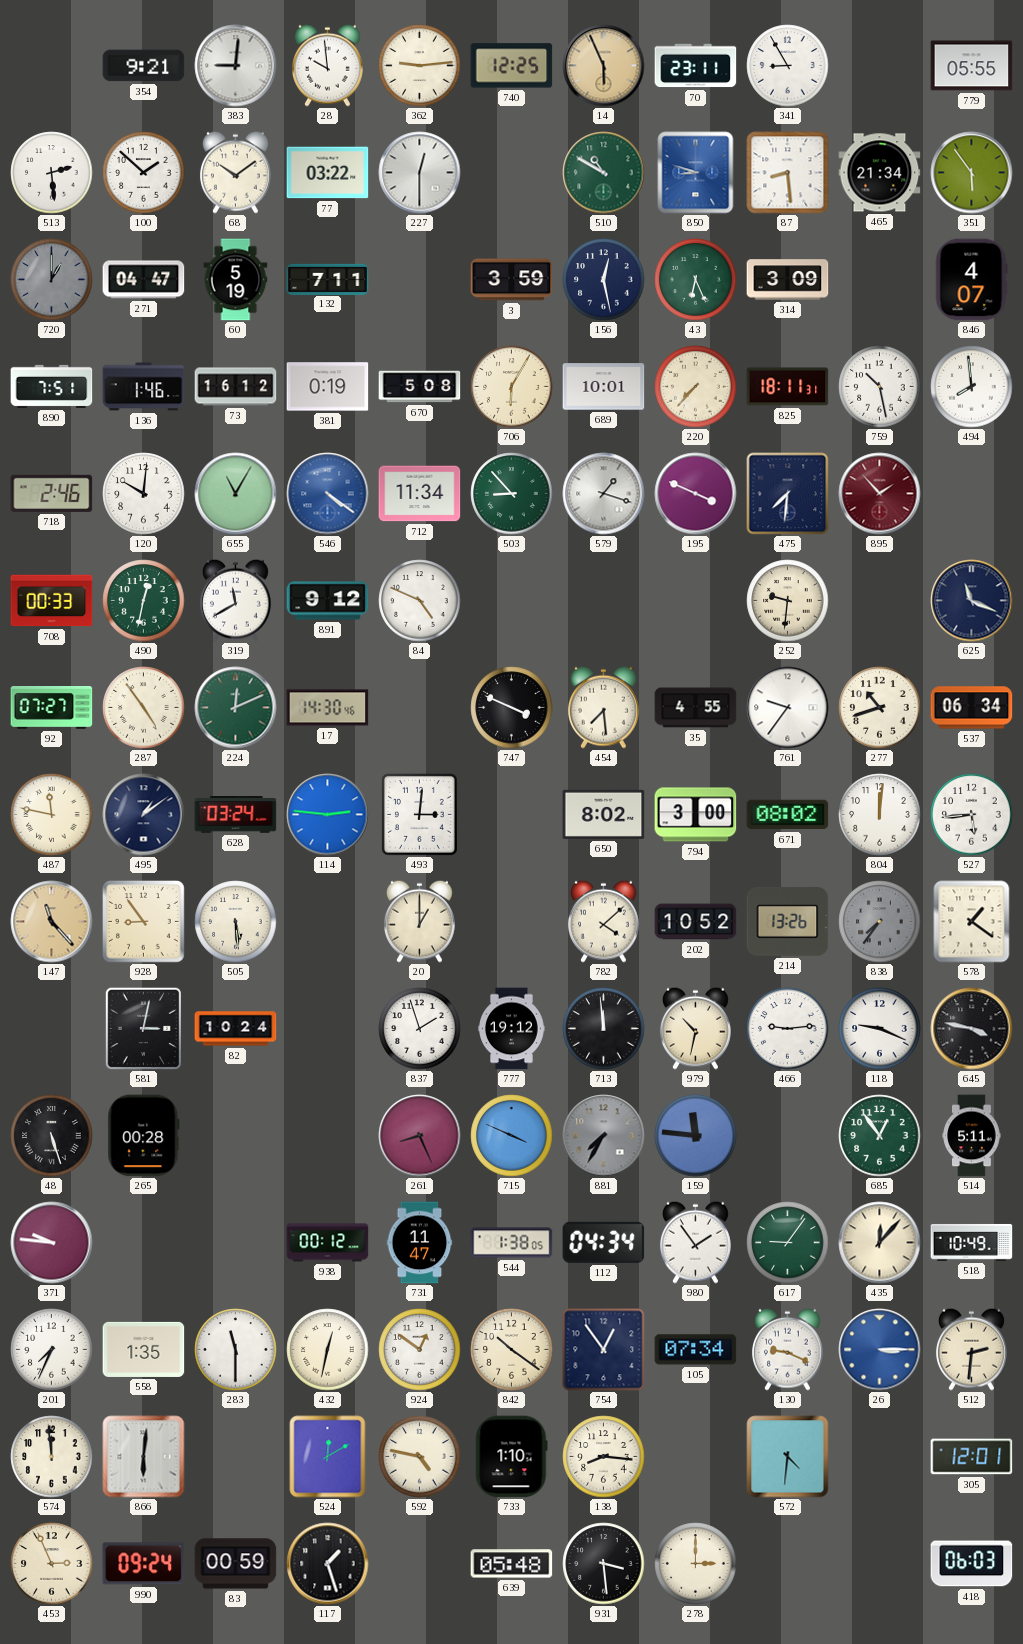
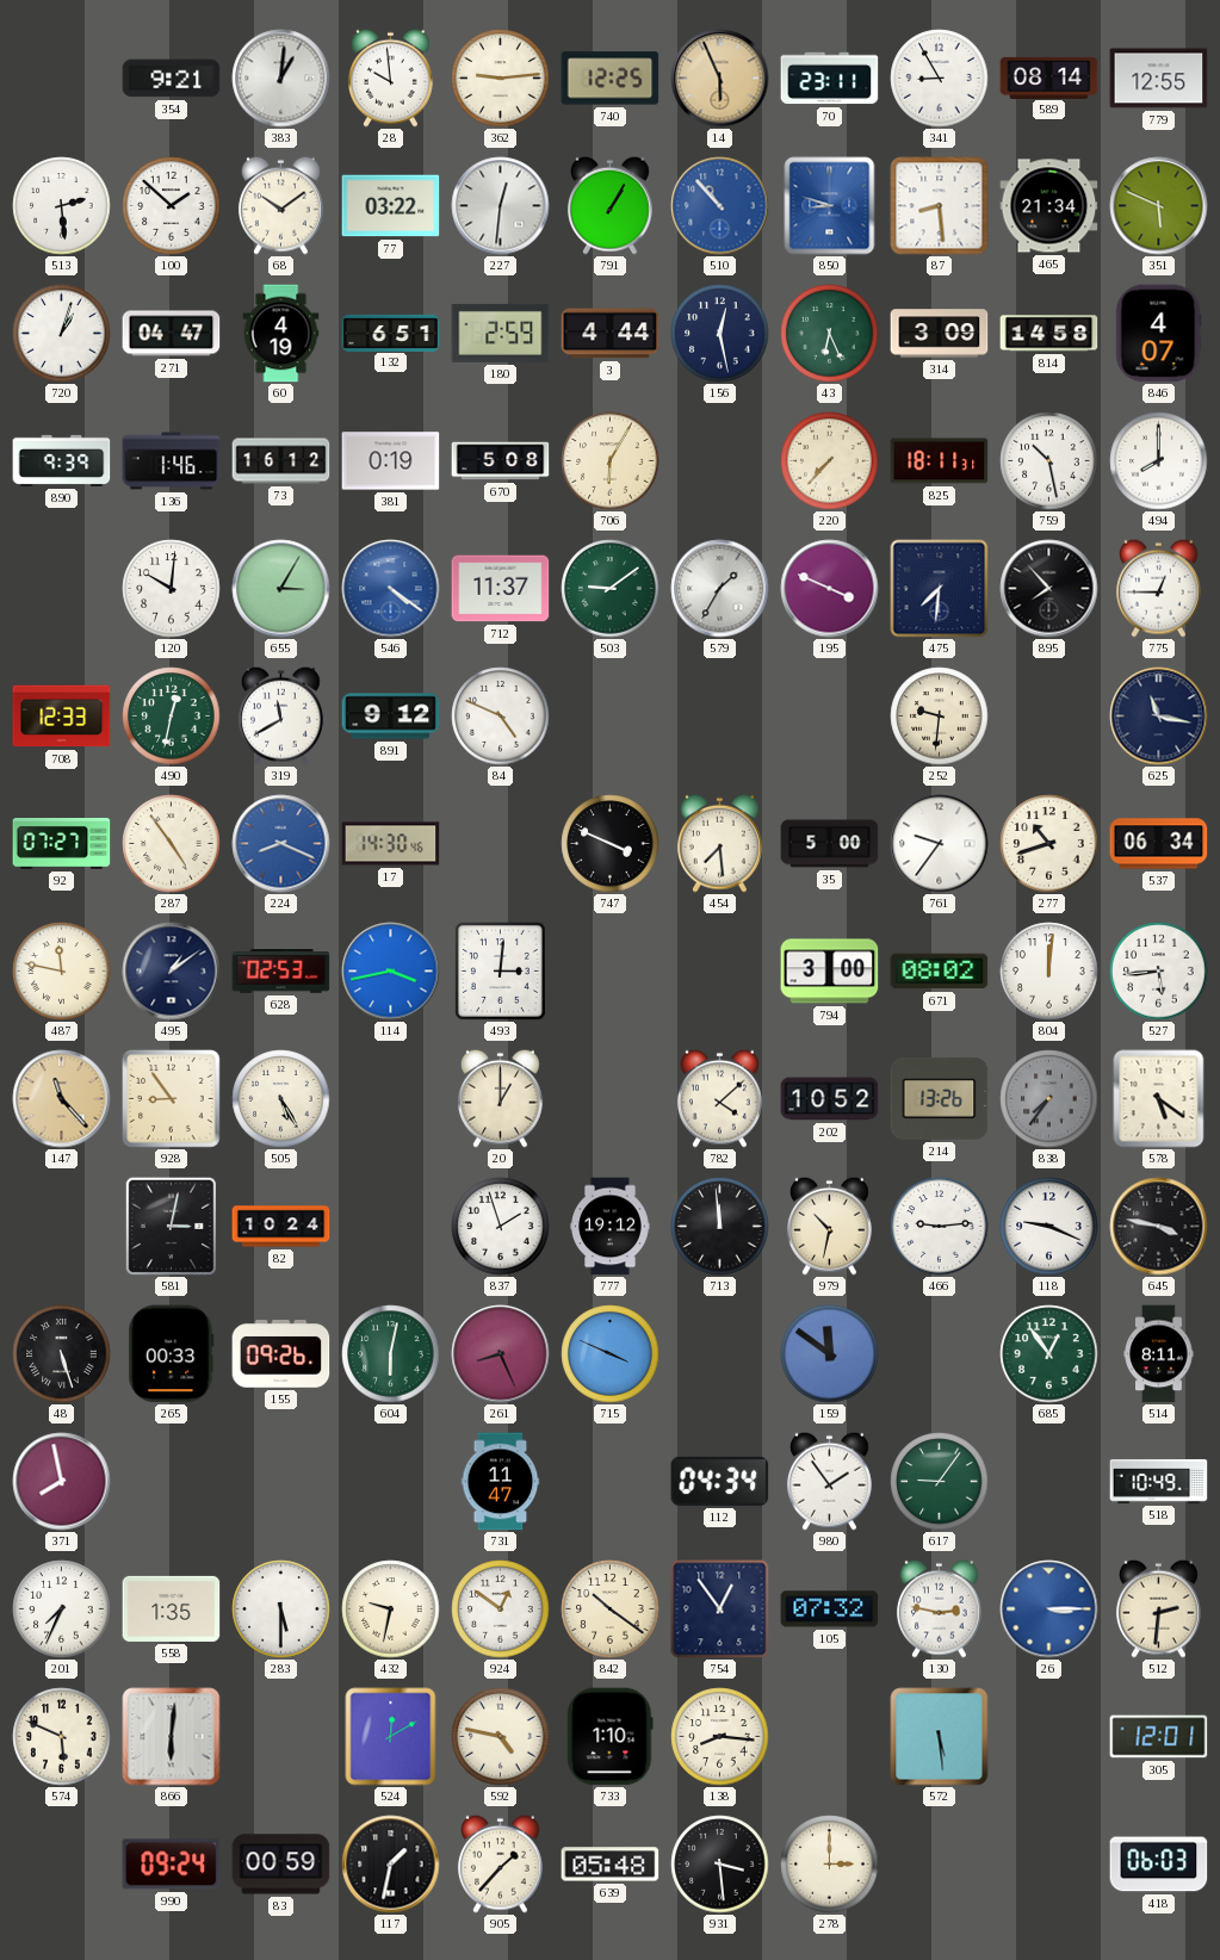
383: 9:01 -> 1:01
589: none -> 08:14
779: 05:55 -> 12:55
227: 12:30 -> 12:31
791: none -> 1:05
510: 10:50 -> 10:53
510 dial: green -> blue
351: 5:54 -> 5:49
720: 1:00 -> 1:03
720 dial: grey -> white
60: 5:19 -> 4:19
132: 7:11 -> 6:51
180: none -> 2:59
3: 3:59 -> 4:44
814: none -> 14:58
890: 7:51 -> 9:39
689: 10:01 -> none
494: 7:59 -> 8:00
718: 2:46 -> none
655: 11:05 -> 3:05
712: 11:34 -> 11:37
503: 8:53 -> 9:09
579: 1:18 -> 1:35
895: 1:53 -> 7:53
895 dial: burgundy -> black
775: none -> 12:45
708: 00:33 -> 12:33
625: 11:19 -> 11:17
224: 12:11 -> 8:19
224 dial: green -> blue
35: 4:55 -> 5:00
628: 03:24 -> 02:53
114: 2:46 -> 3:43
650: 8:02 -> none
505: 5:29 -> 5:25
578: 1:21 -> 5:21
265: 00:28 -> 00:33
155: none -> 09:26
604: none -> 6:02
881: 7:35 -> none
159: 11:46 -> 11:51
514: 5:11 -> 8:11
371: 9:46 -> 7:58
938: 00:12 -> none
544: 1:38 -> none
435: 12:07 -> none
283: 11:30 -> 5:30
432: 12:32 -> 9:32
105: 07:34 -> 07:32
130: 9:19 -> 2:47
574: 11:59 -> 5:49
572: 4:31 -> 5:29
453: 2:56 -> none
117: 1:27 -> 1:32
905: none -> 1:37
